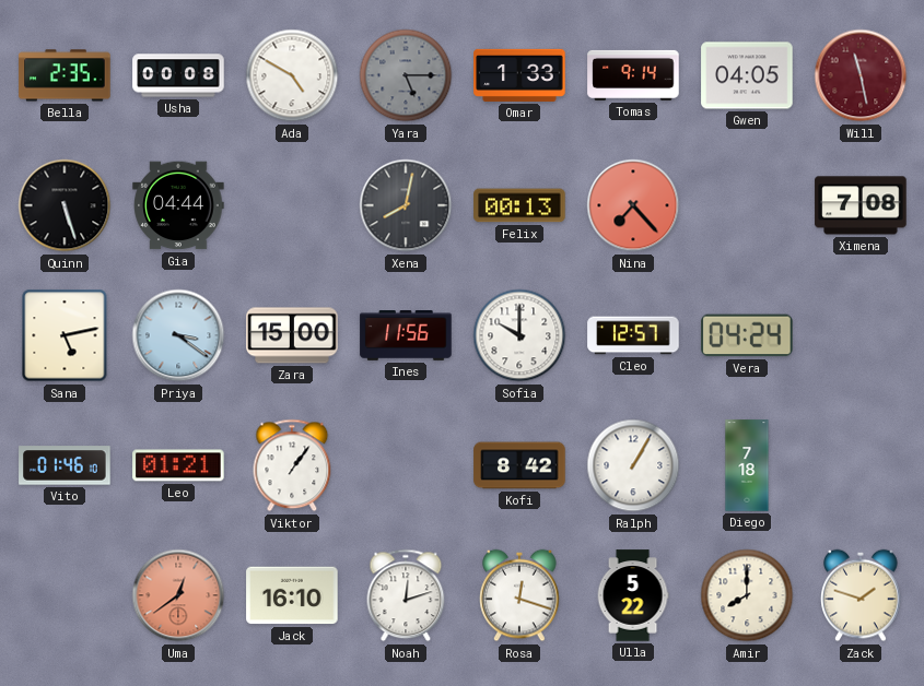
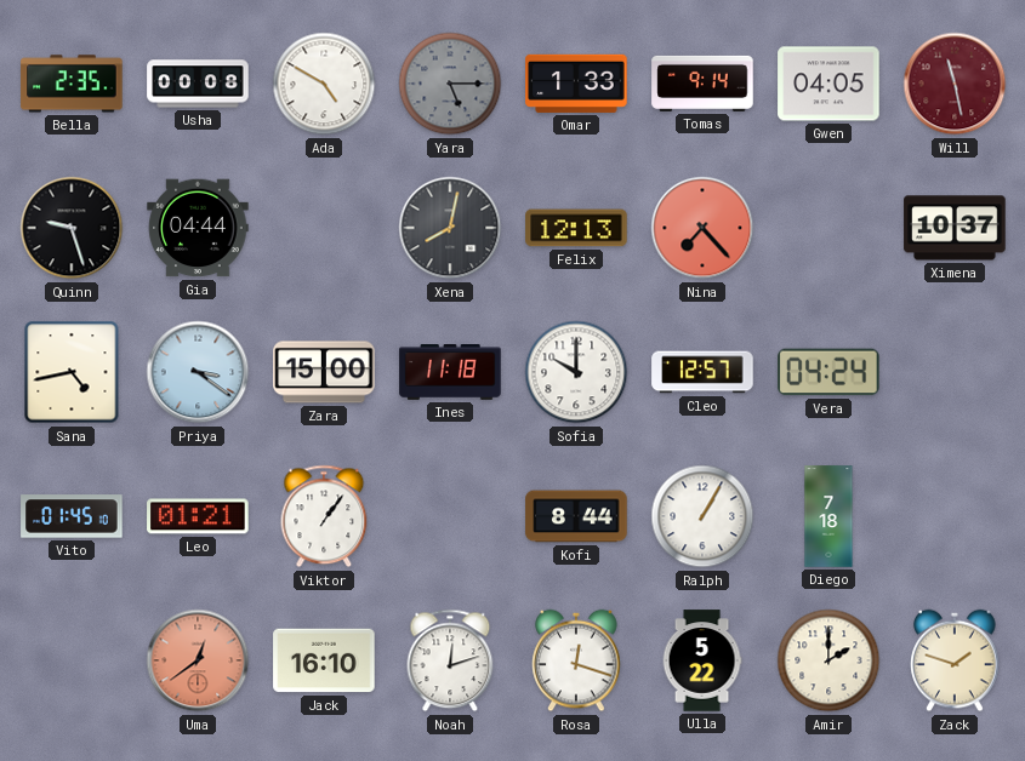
Quinn: 5:27 -> 9:27
Felix: 00:13 -> 12:13
Ximena: 7:08 -> 10:37
Sana: 5:13 -> 4:43
Ines: 11:56 -> 11:18
Vito: 01:46 -> 01:45
Kofi: 8:42 -> 8:44
Amir: 8:00 -> 2:00
